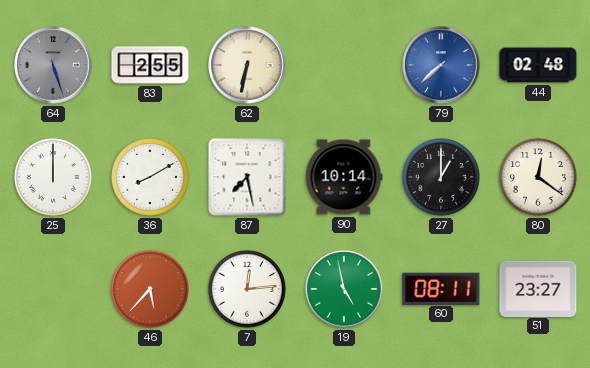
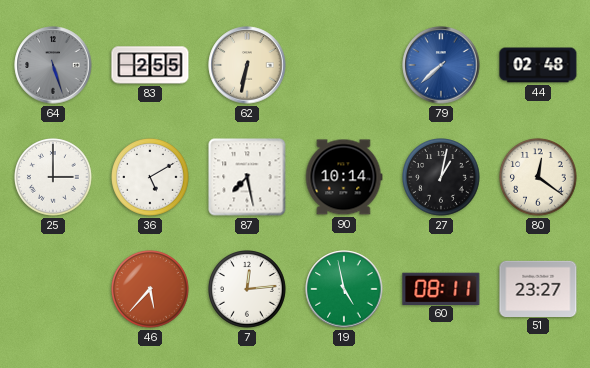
25: 12:00 -> 3:00
36: 8:10 -> 5:10
27: 1:00 -> 1:02
